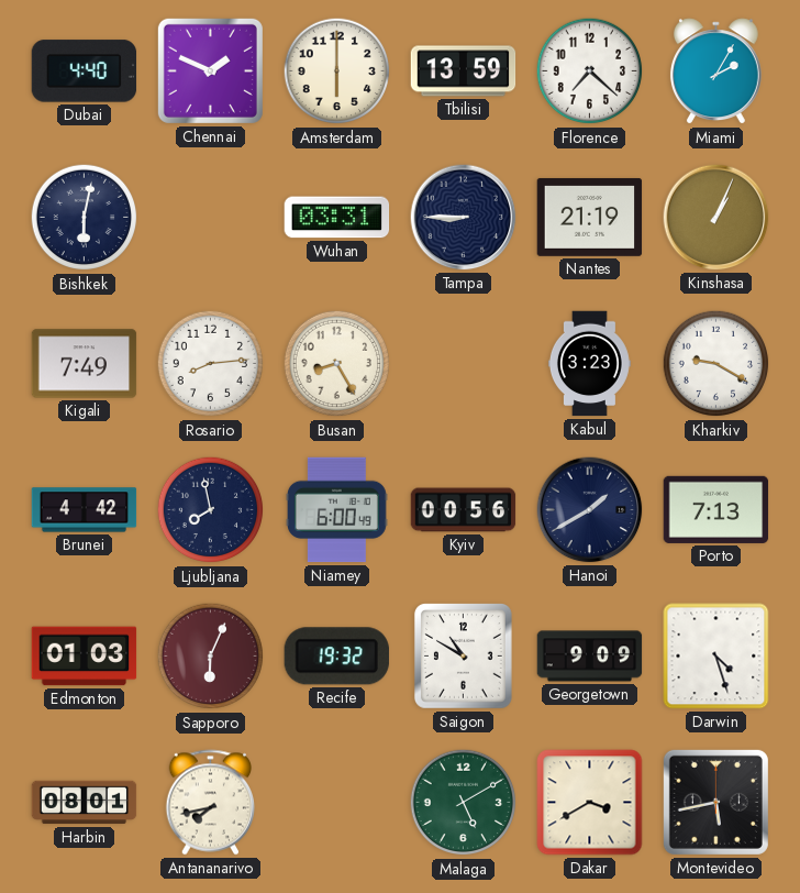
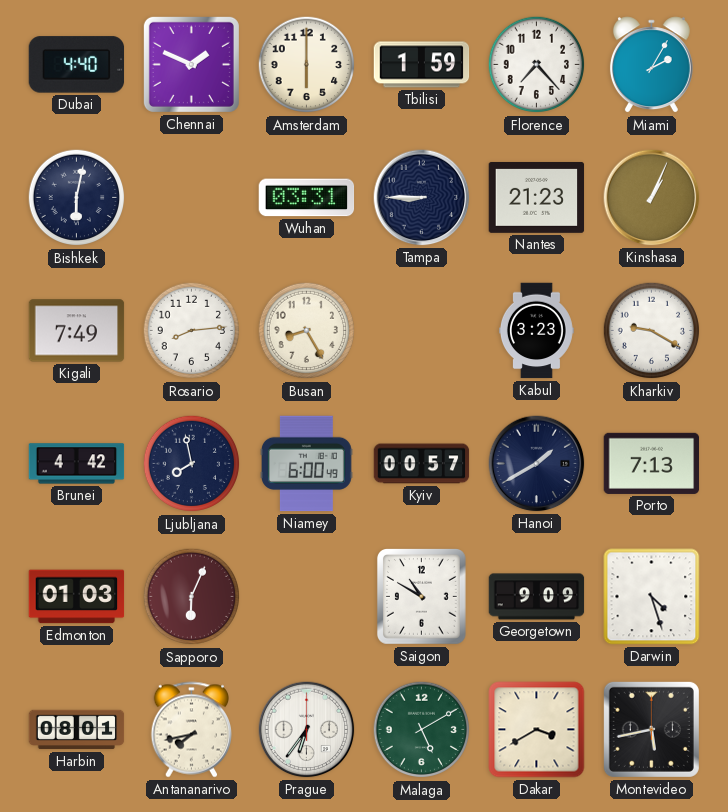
Tbilisi: 13:59 -> 1:59
Florence: 7:22 -> 7:23
Nantes: 21:19 -> 21:23
Kyiv: 00:56 -> 00:57
Recife: 19:32 -> none
Prague: none -> 6:36
